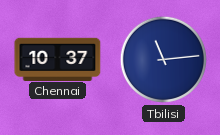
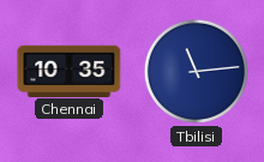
Chennai: 10:37 -> 10:35
